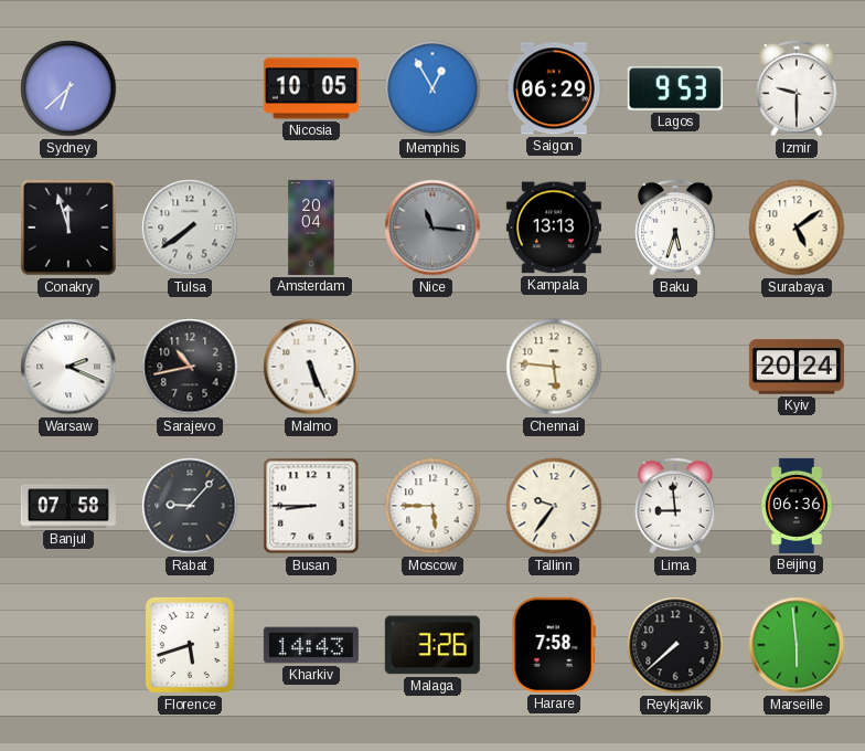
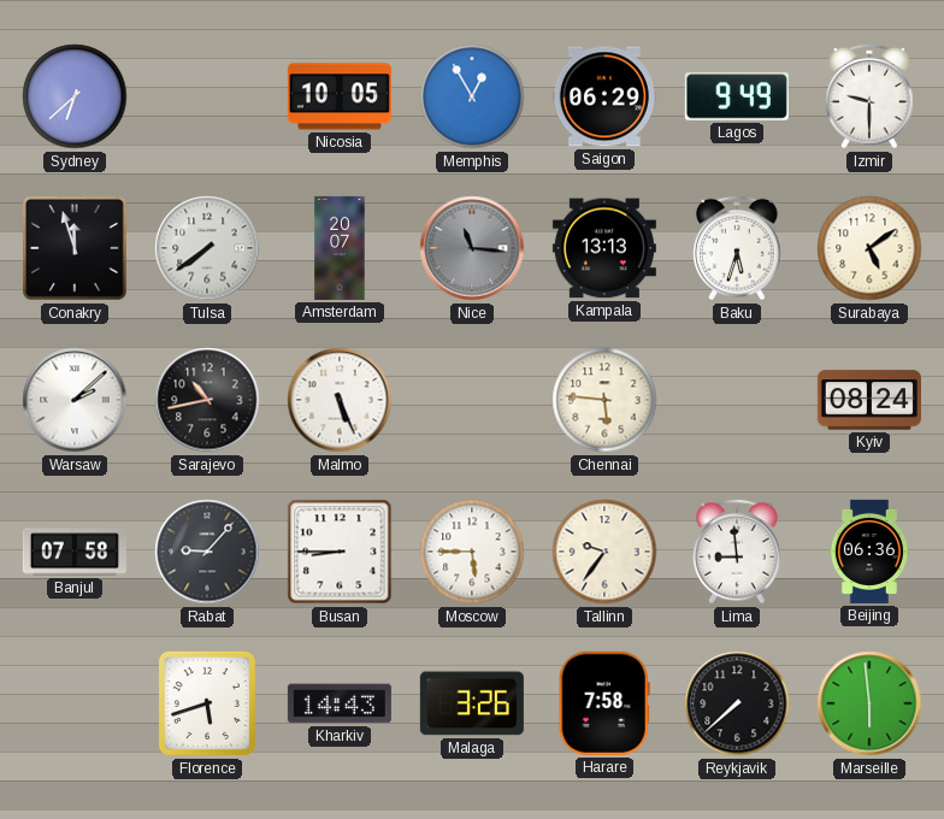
Lagos: 9:53 -> 9:49
Amsterdam: 20:04 -> 20:07
Warsaw: 2:19 -> 2:08
Kyiv: 20:24 -> 08:24
